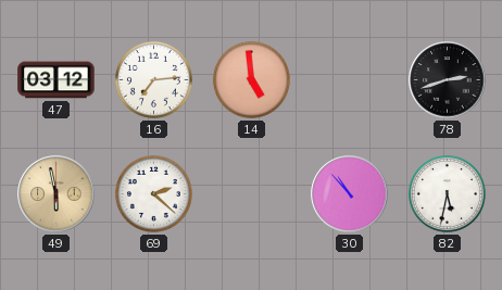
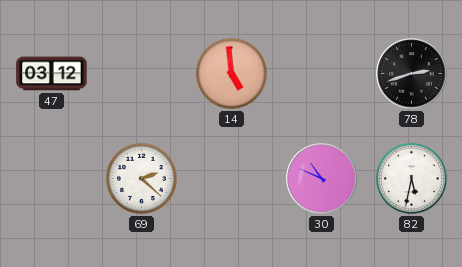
16: 7:14 -> none
49: 5:58 -> none
30: 10:53 -> 10:49
